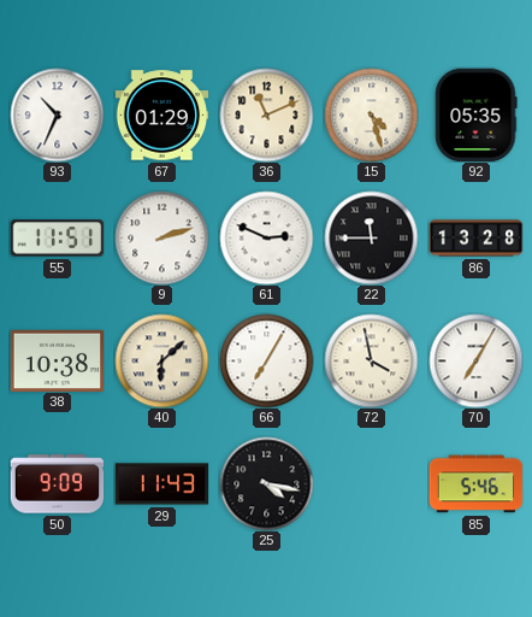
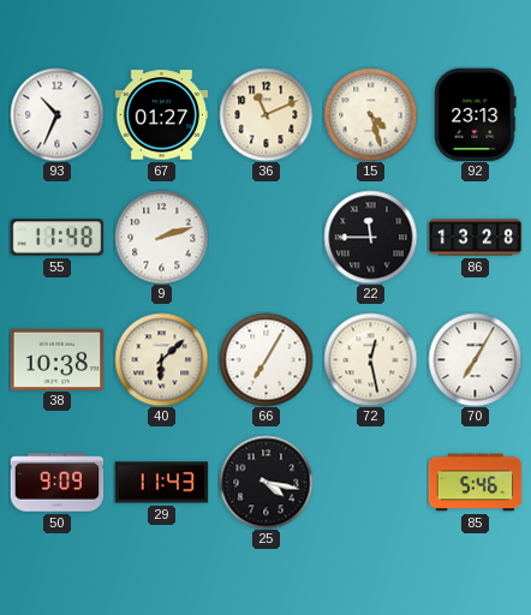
67: 01:29 -> 01:27
92: 05:35 -> 23:13
55: 11:51 -> 11:48
61: 2:49 -> none
72: 3:58 -> 12:28
